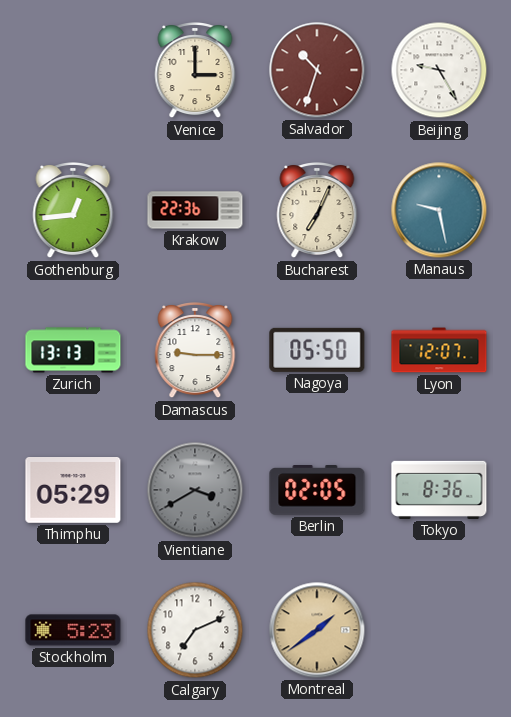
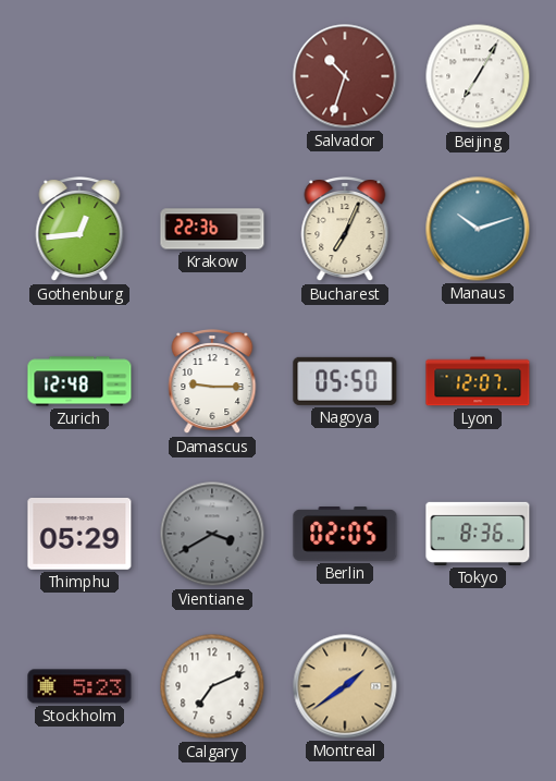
Venice: 3:00 -> none
Beijing: 9:25 -> 7:05
Manaus: 9:28 -> 10:12
Zurich: 13:13 -> 12:48
